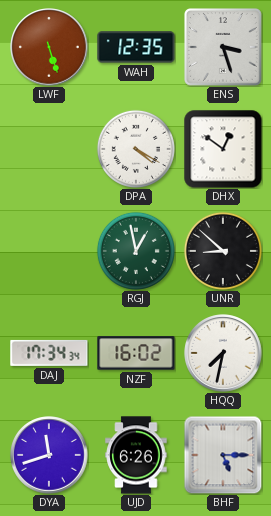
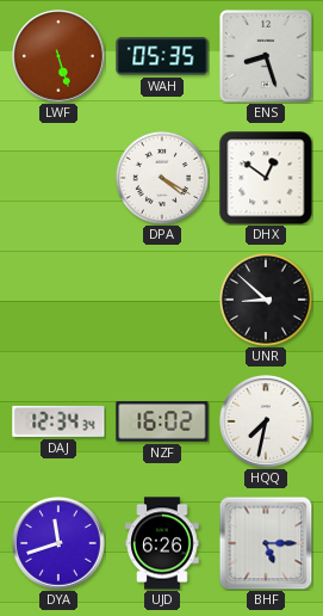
WAH: 12:35 -> 05:35
ENS: 3:27 -> 8:27
RGJ: 12:58 -> none
DAJ: 17:34 -> 12:34
